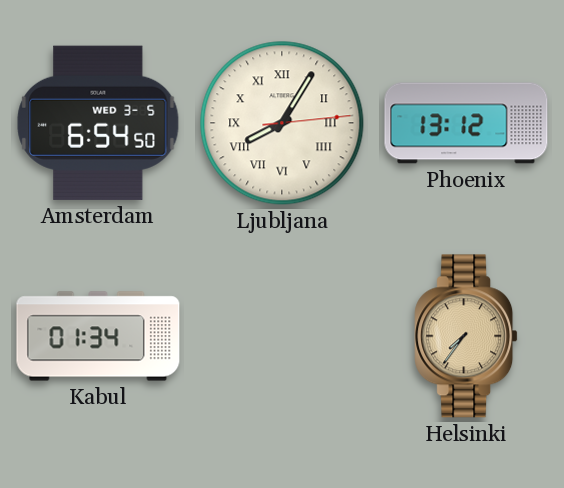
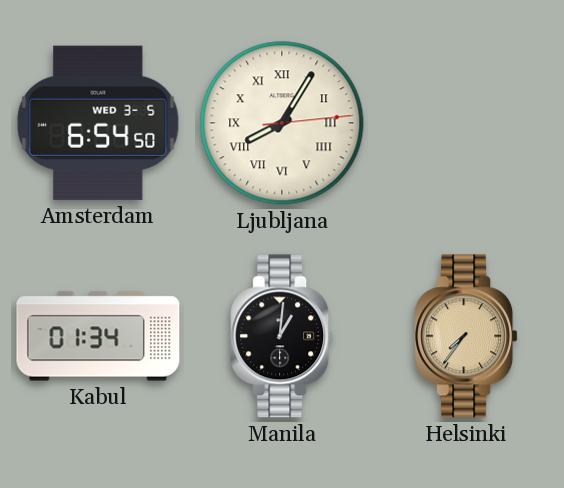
Phoenix: 13:12 -> none
Manila: none -> 1:01
